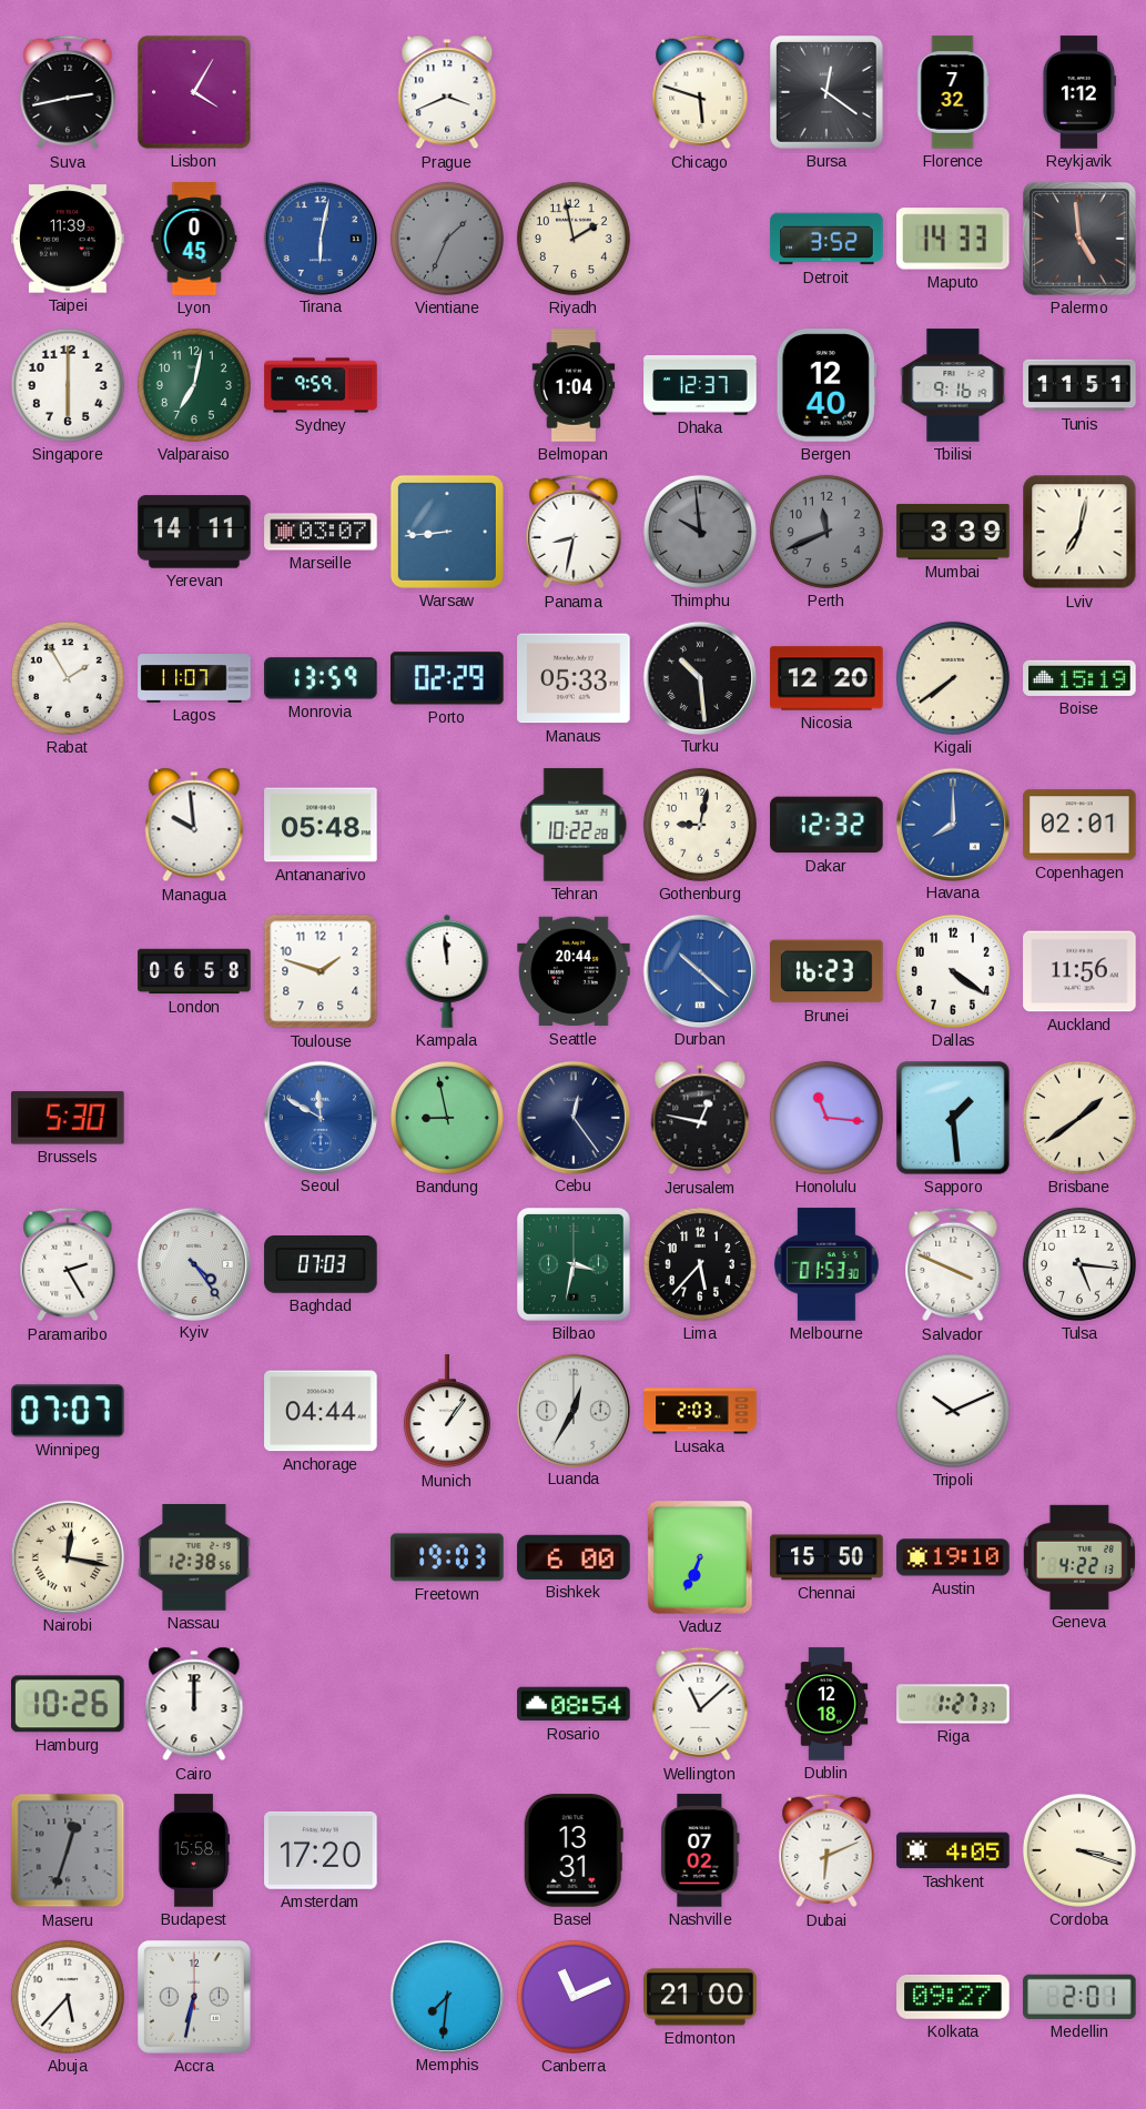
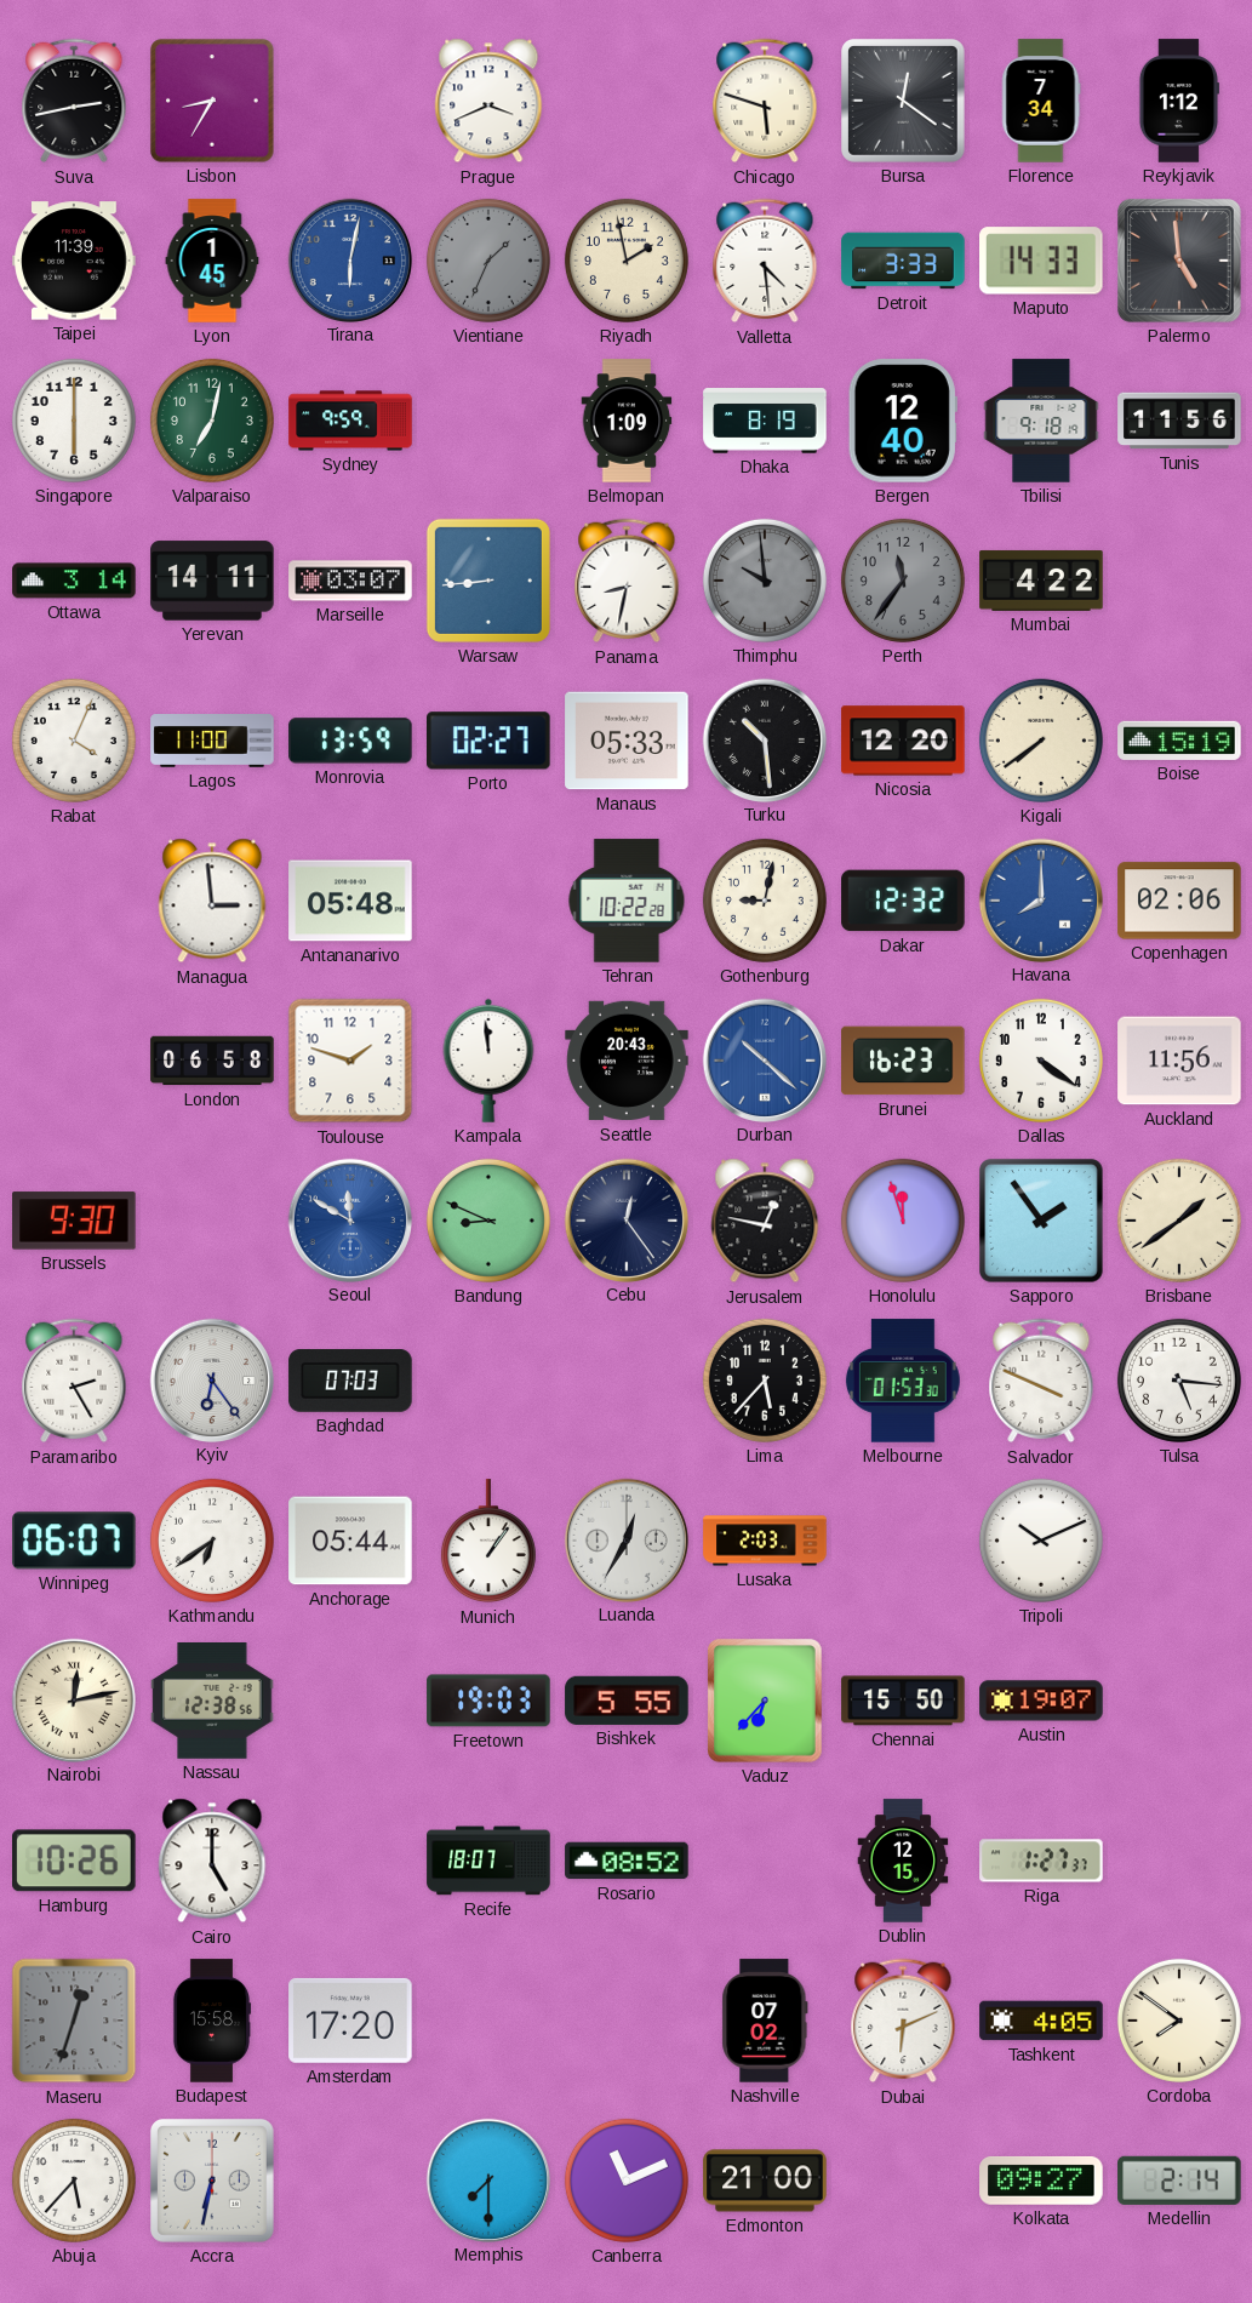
Lisbon: 4:05 -> 8:35
Florence: 7:32 -> 7:34
Lyon: 0:45 -> 1:45
Valletta: none -> 4:29
Detroit: 3:52 -> 3:33
Belmopan: 1:04 -> 1:09
Dhaka: 12:37 -> 8:19
Tbilisi: 9:16 -> 9:18
Tunis: 11:51 -> 11:56
Ottawa: none -> 3:14
Perth: 11:41 -> 11:36
Mumbai: 3:39 -> 4:22
Lviv: 7:02 -> none
Rabat: 1:55 -> 4:04
Lagos: 11:07 -> 11:00
Porto: 02:29 -> 02:27
Managua: 9:59 -> 2:59
Copenhagen: 02:01 -> 02:06
Seattle: 20:44 -> 20:43
Brussels: 5:30 -> 9:30
Bandung: 8:58 -> 8:49
Honolulu: 11:16 -> 11:57
Sapporo: 1:29 -> 1:54
Kyiv: 4:24 -> 6:24
Bilbao: 3:32 -> none
Winnipeg: 07:07 -> 06:07
Kathmandu: none -> 6:39
Anchorage: 04:44 -> 05:44
Nairobi: 12:17 -> 12:13
Bishkek: 6:00 -> 5:55
Vaduz: 6:34 -> 6:37
Austin: 19:10 -> 19:07
Geneva: 4:22 -> none
Cairo: 12:00 -> 5:00
Recife: none -> 18:07
Rosario: 08:54 -> 08:52
Wellington: 11:08 -> none
Dublin: 12:18 -> 12:15
Basel: 13:31 -> none
Cordoba: 3:18 -> 7:51
Memphis: 7:31 -> 7:30
Medellin: 2:01 -> 2:14
